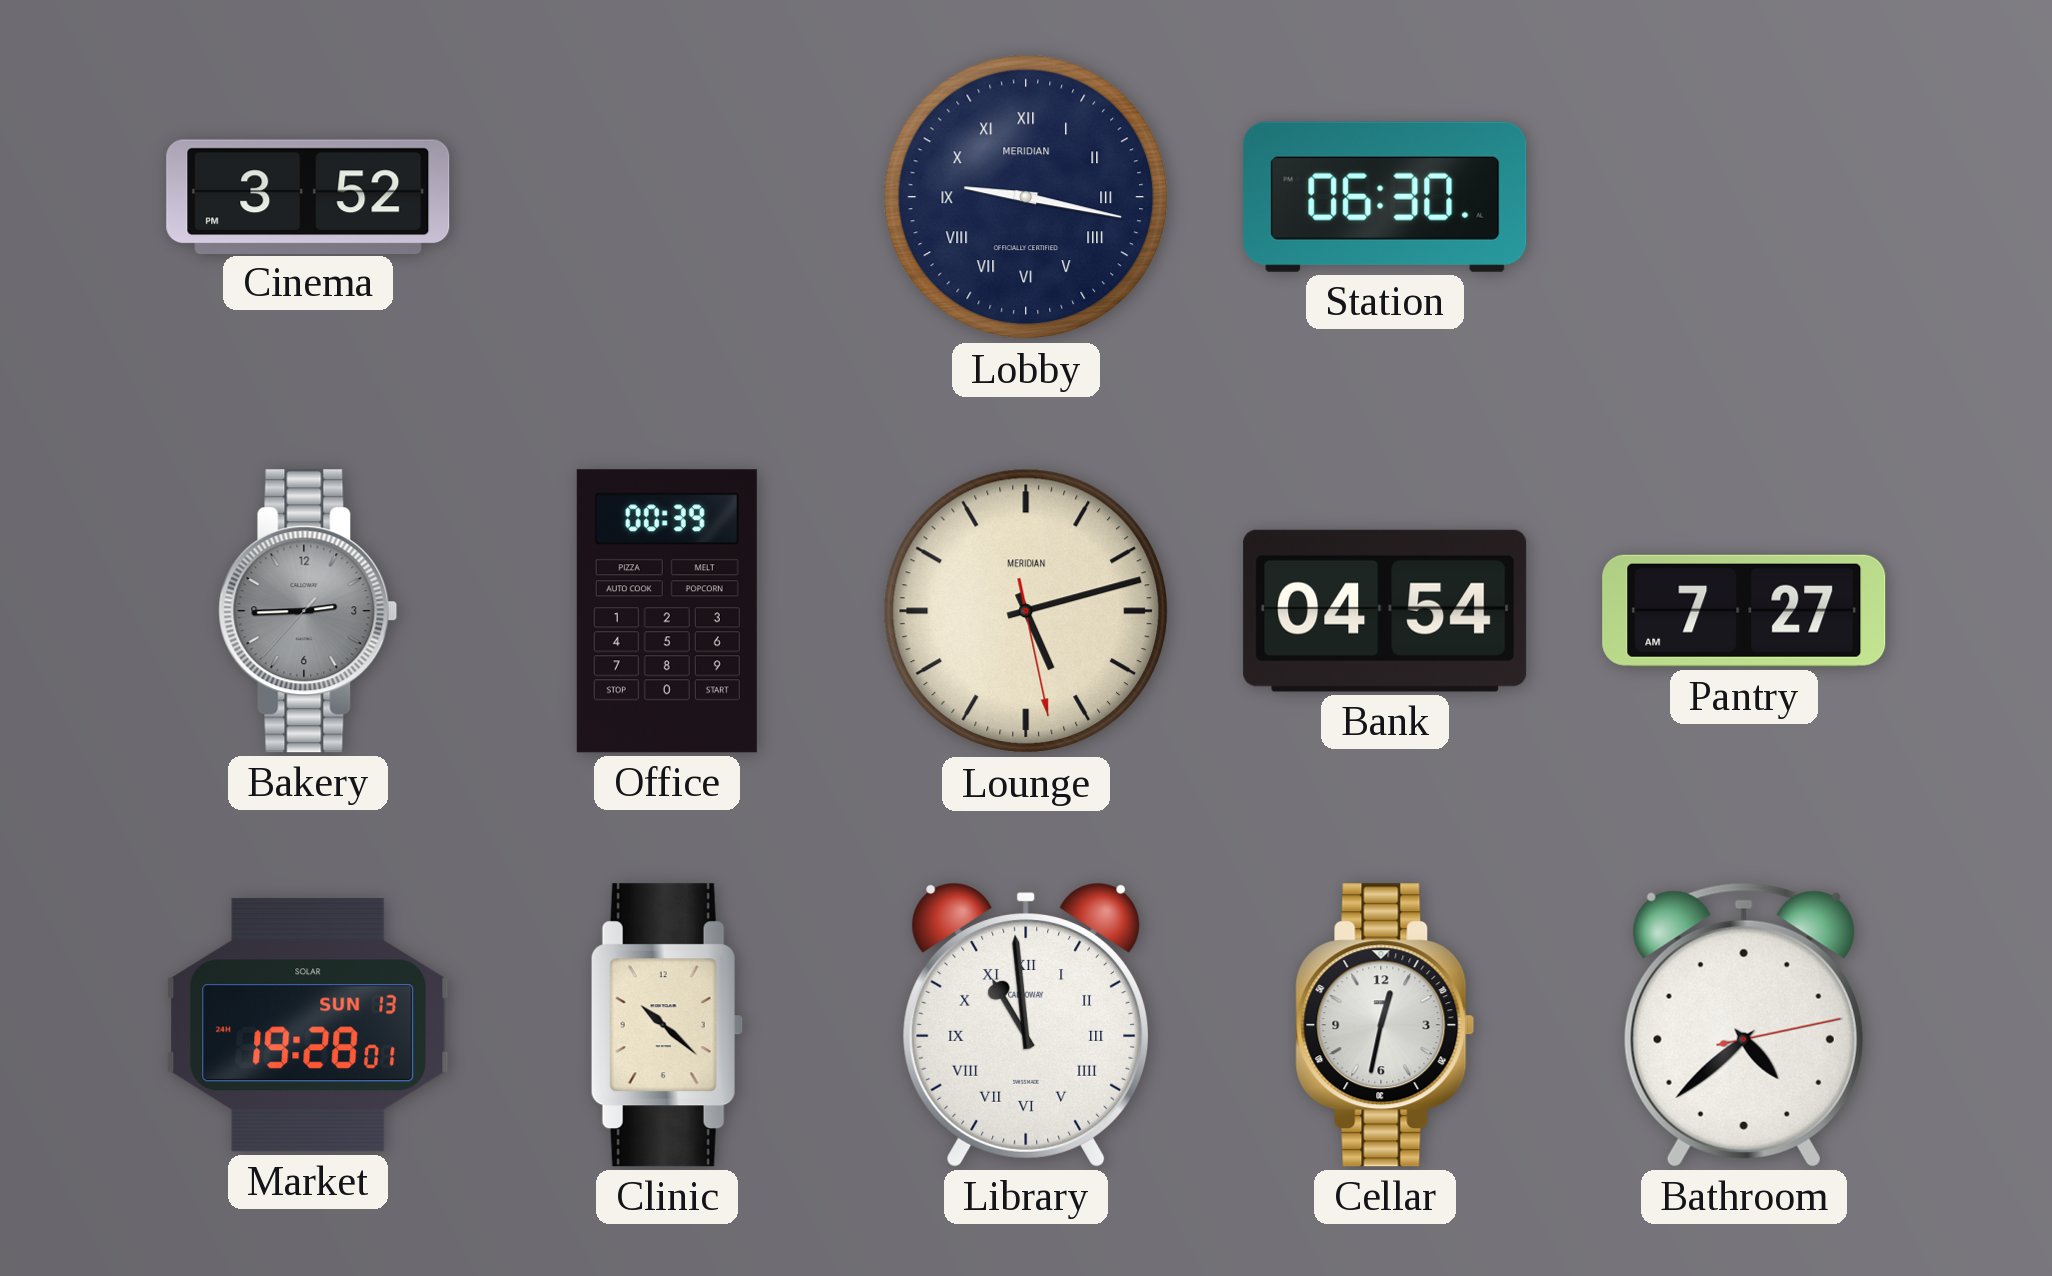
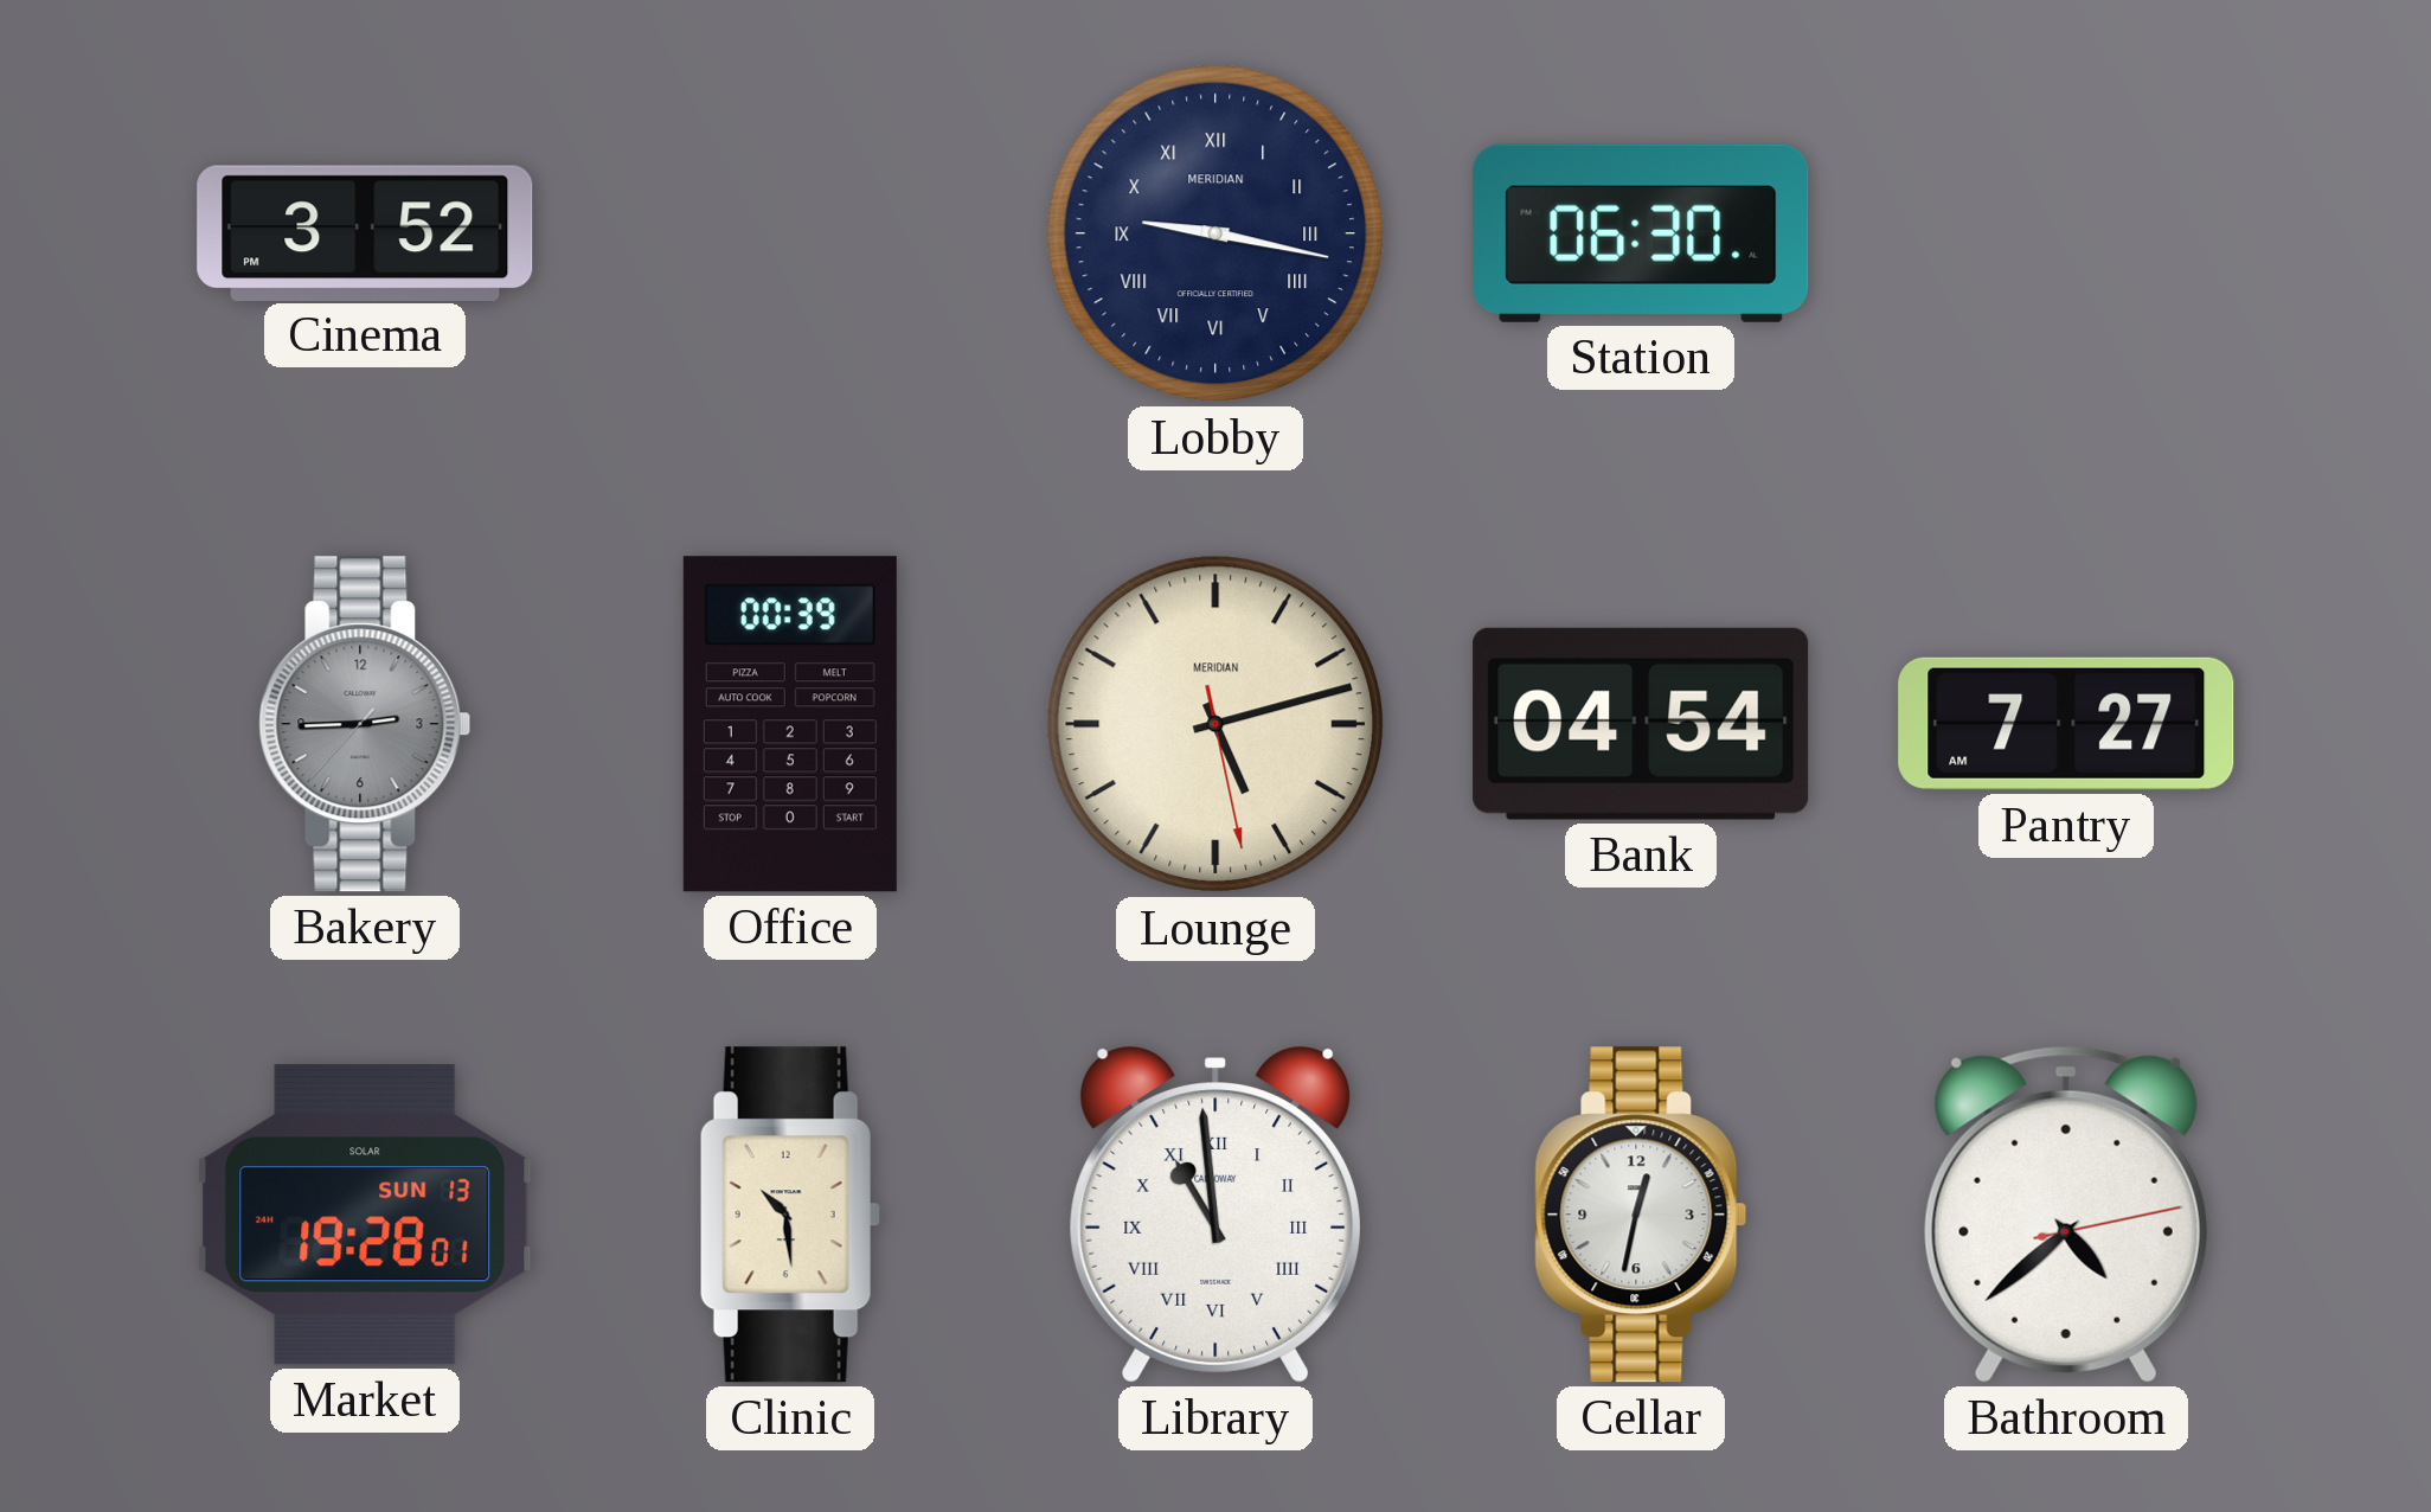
Clinic: 10:22 -> 10:29
